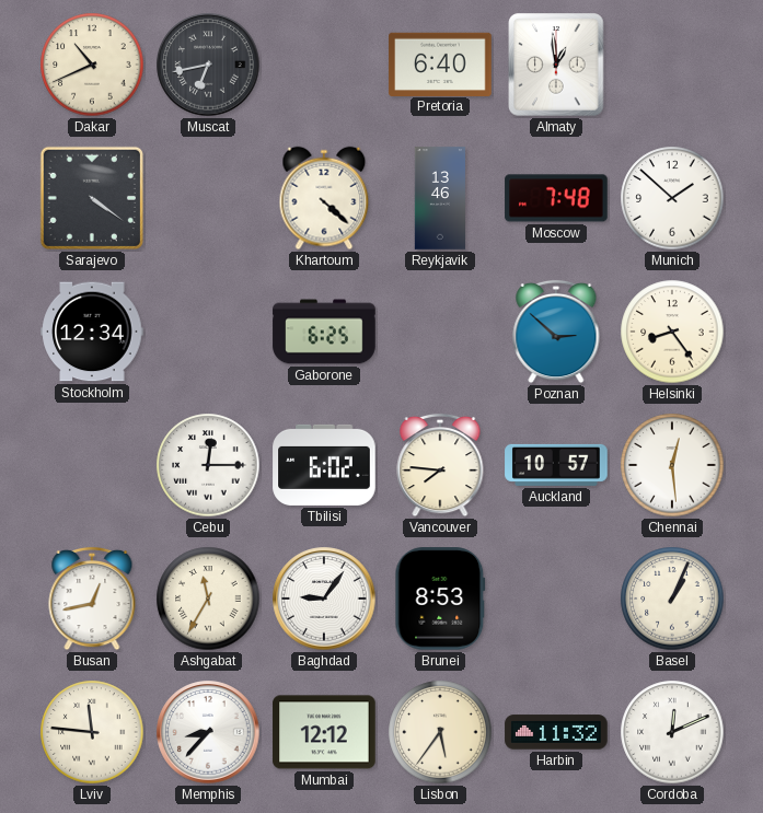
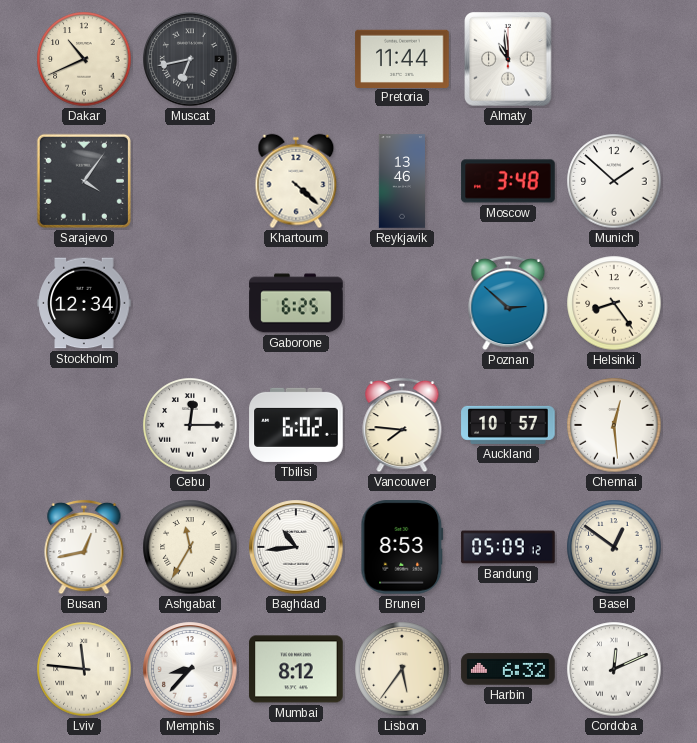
Pretoria: 6:40 -> 11:44
Almaty: 12:59 -> 10:59
Sarajevo: 4:21 -> 4:06
Moscow: 7:48 -> 3:48
Baghdad: 9:06 -> 10:44
Bandung: none -> 05:09
Basel: 1:04 -> 12:51
Mumbai: 12:12 -> 8:12
Harbin: 11:32 -> 6:32
